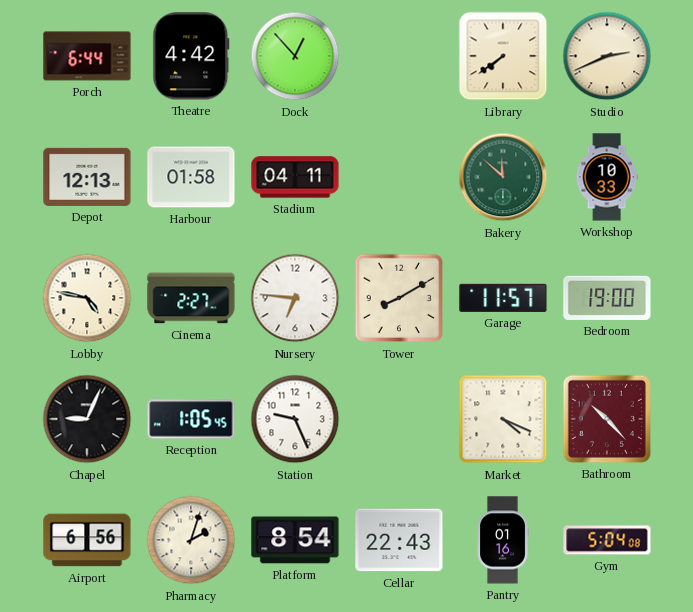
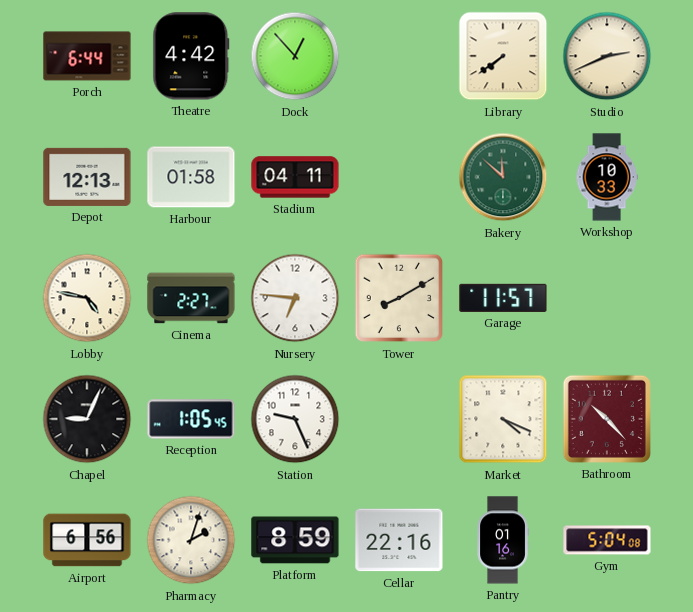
Bedroom: 19:00 -> none
Platform: 8:54 -> 8:59
Cellar: 22:43 -> 22:16
